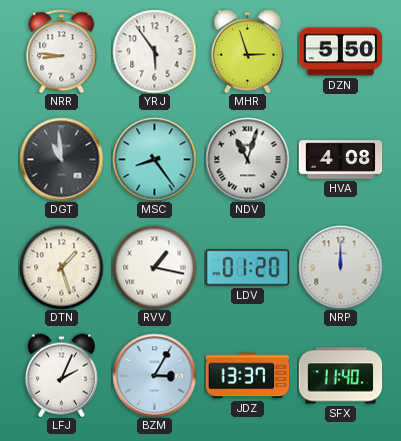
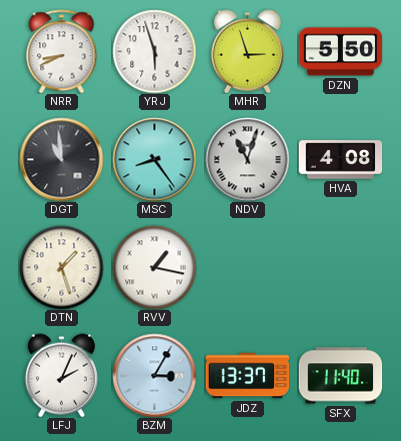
NRR: 8:46 -> 8:41
YRJ: 5:54 -> 5:57
LDV: 01:20 -> none
NRP: 12:00 -> none
